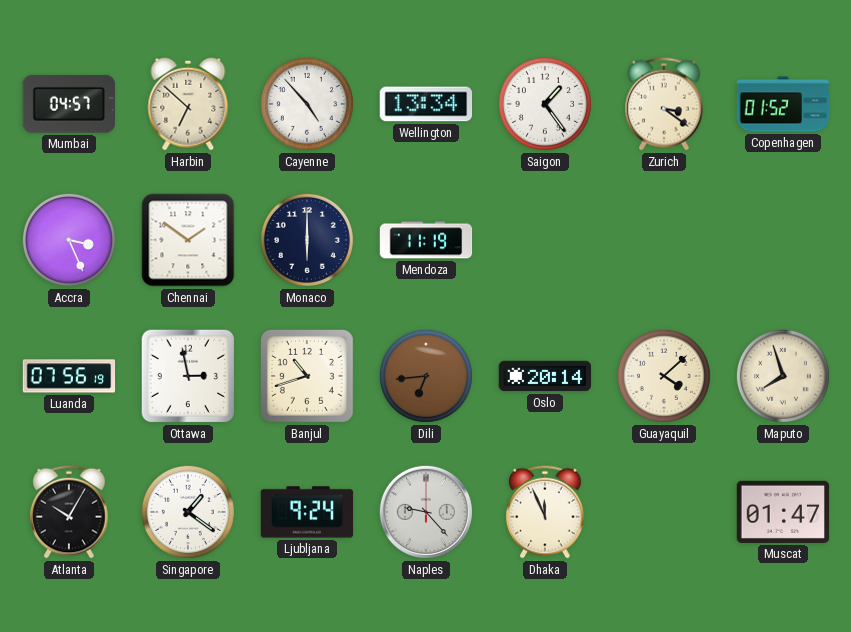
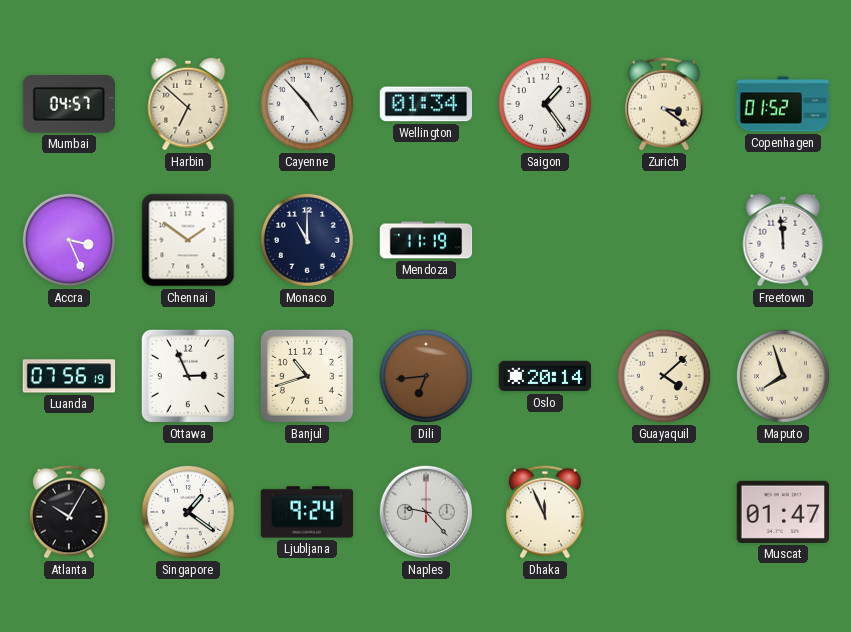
Wellington: 13:34 -> 01:34
Monaco: 6:00 -> 11:00
Freetown: none -> 11:59
Ottawa: 2:58 -> 2:56
